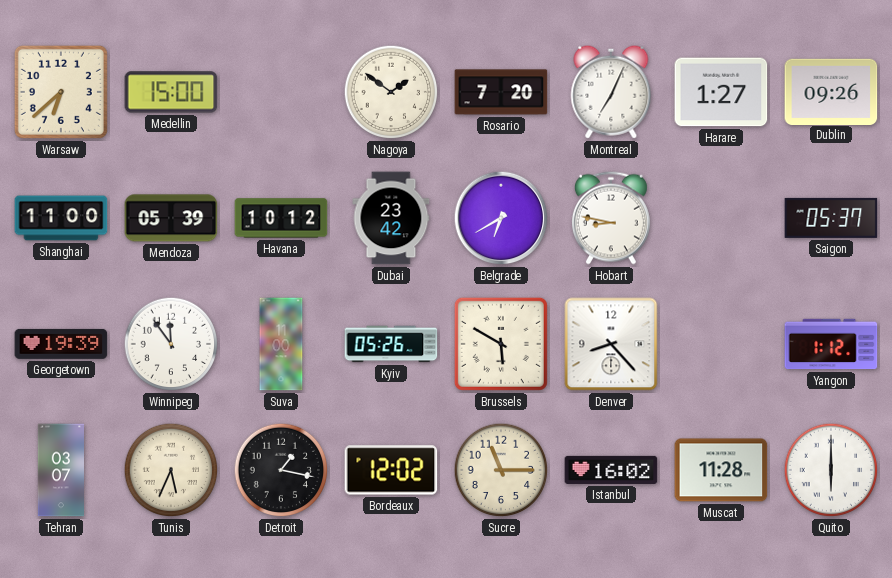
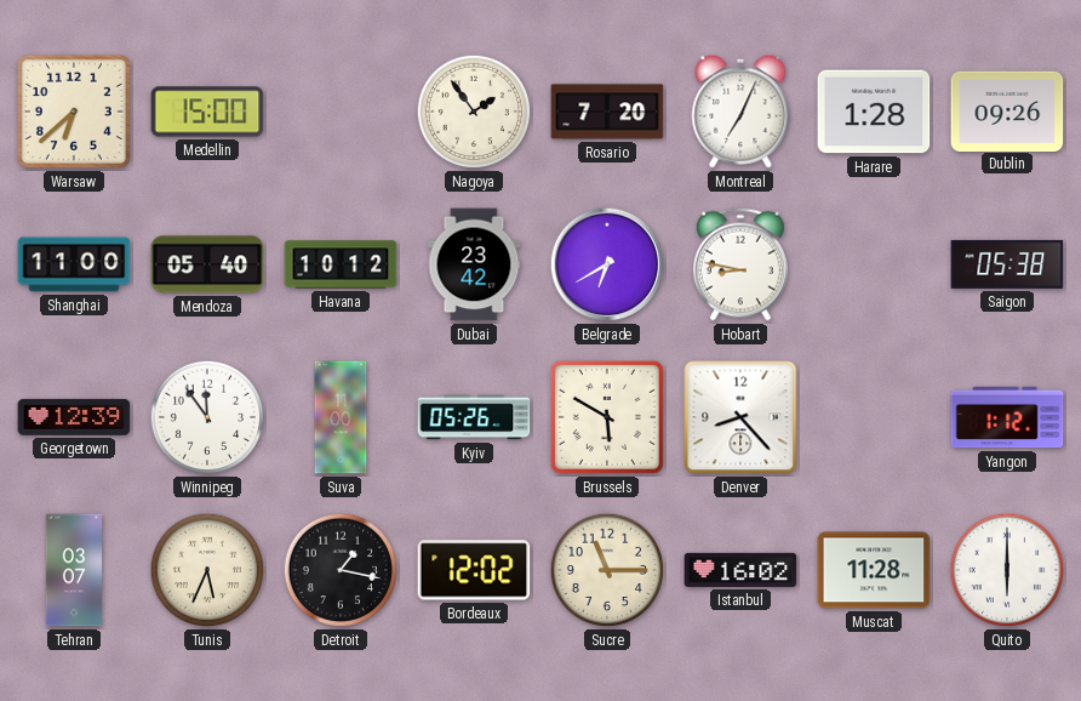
Nagoya: 1:51 -> 1:54
Harare: 1:27 -> 1:28
Mendoza: 05:39 -> 05:40
Saigon: 05:37 -> 05:38
Georgetown: 19:39 -> 12:39
